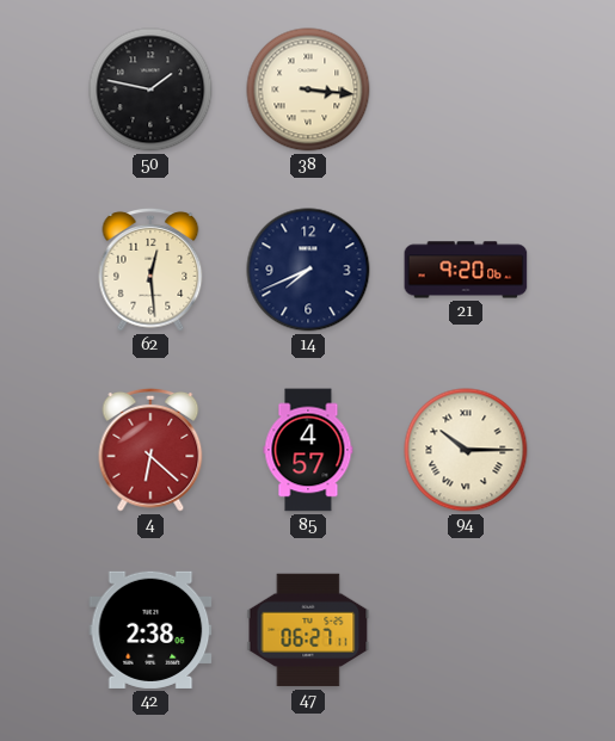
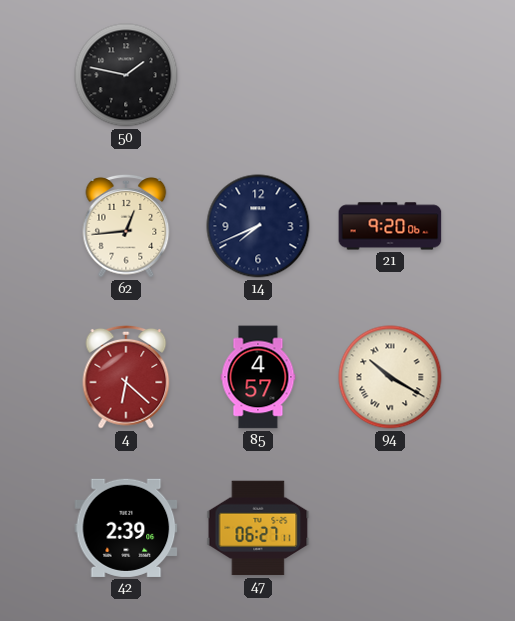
38: 3:16 -> none
62: 12:29 -> 12:44
94: 10:15 -> 10:20
42: 2:38 -> 2:39
